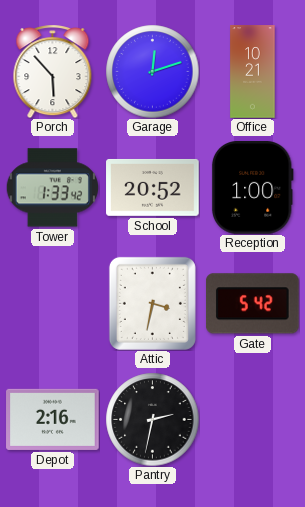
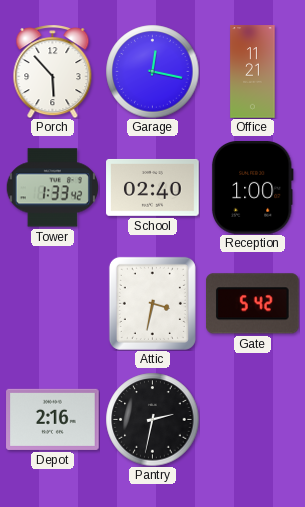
Garage: 12:12 -> 12:17
Office: 10:21 -> 11:21
School: 20:52 -> 02:40
